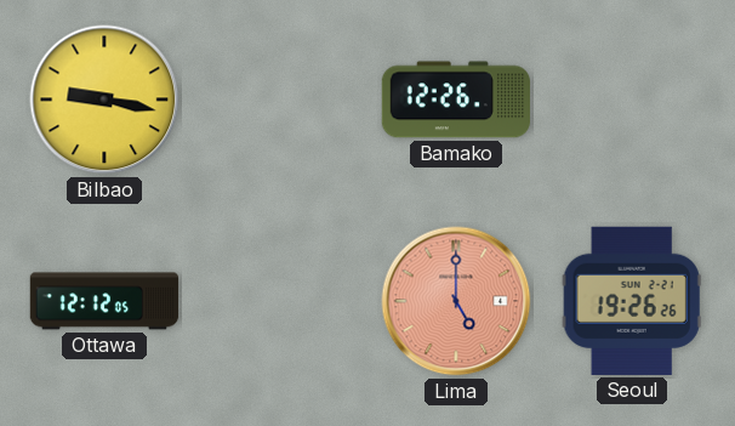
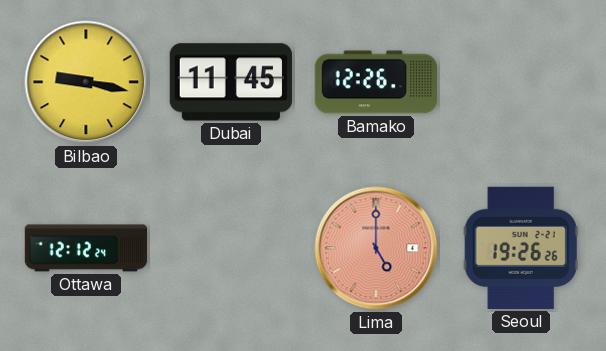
Dubai: none -> 11:45
Ottawa: 12:12:05 -> 12:12:24
